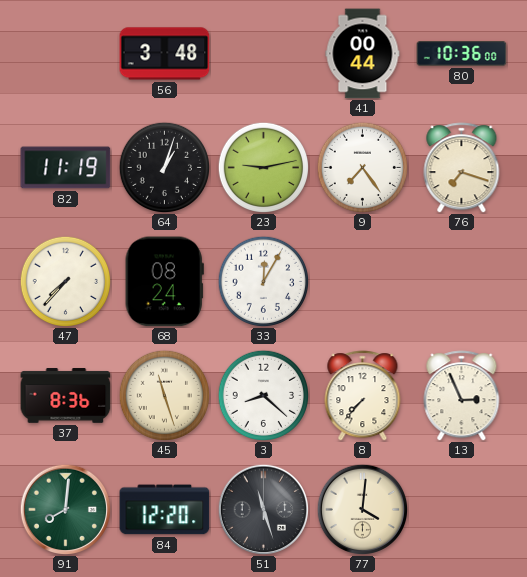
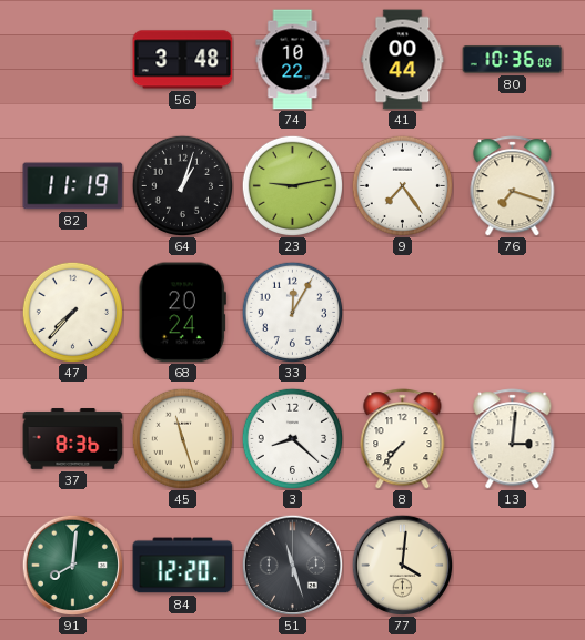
74: none -> 10:22
68: 08:24 -> 20:24
13: 2:56 -> 3:01
